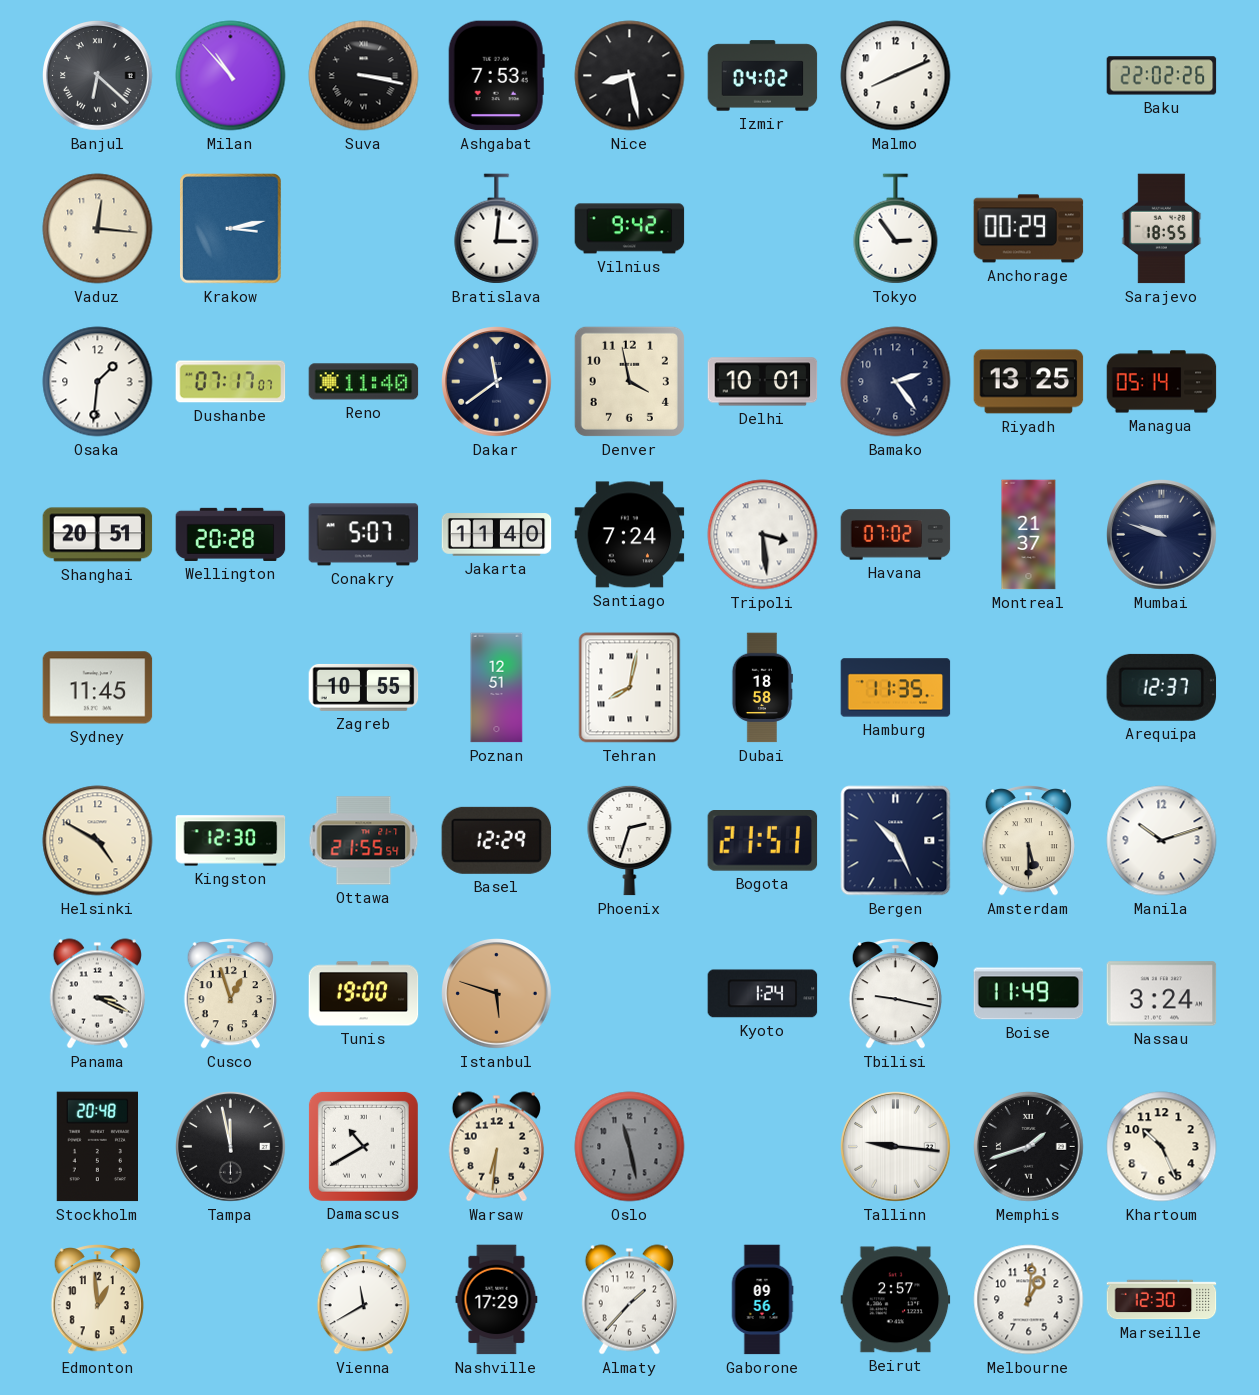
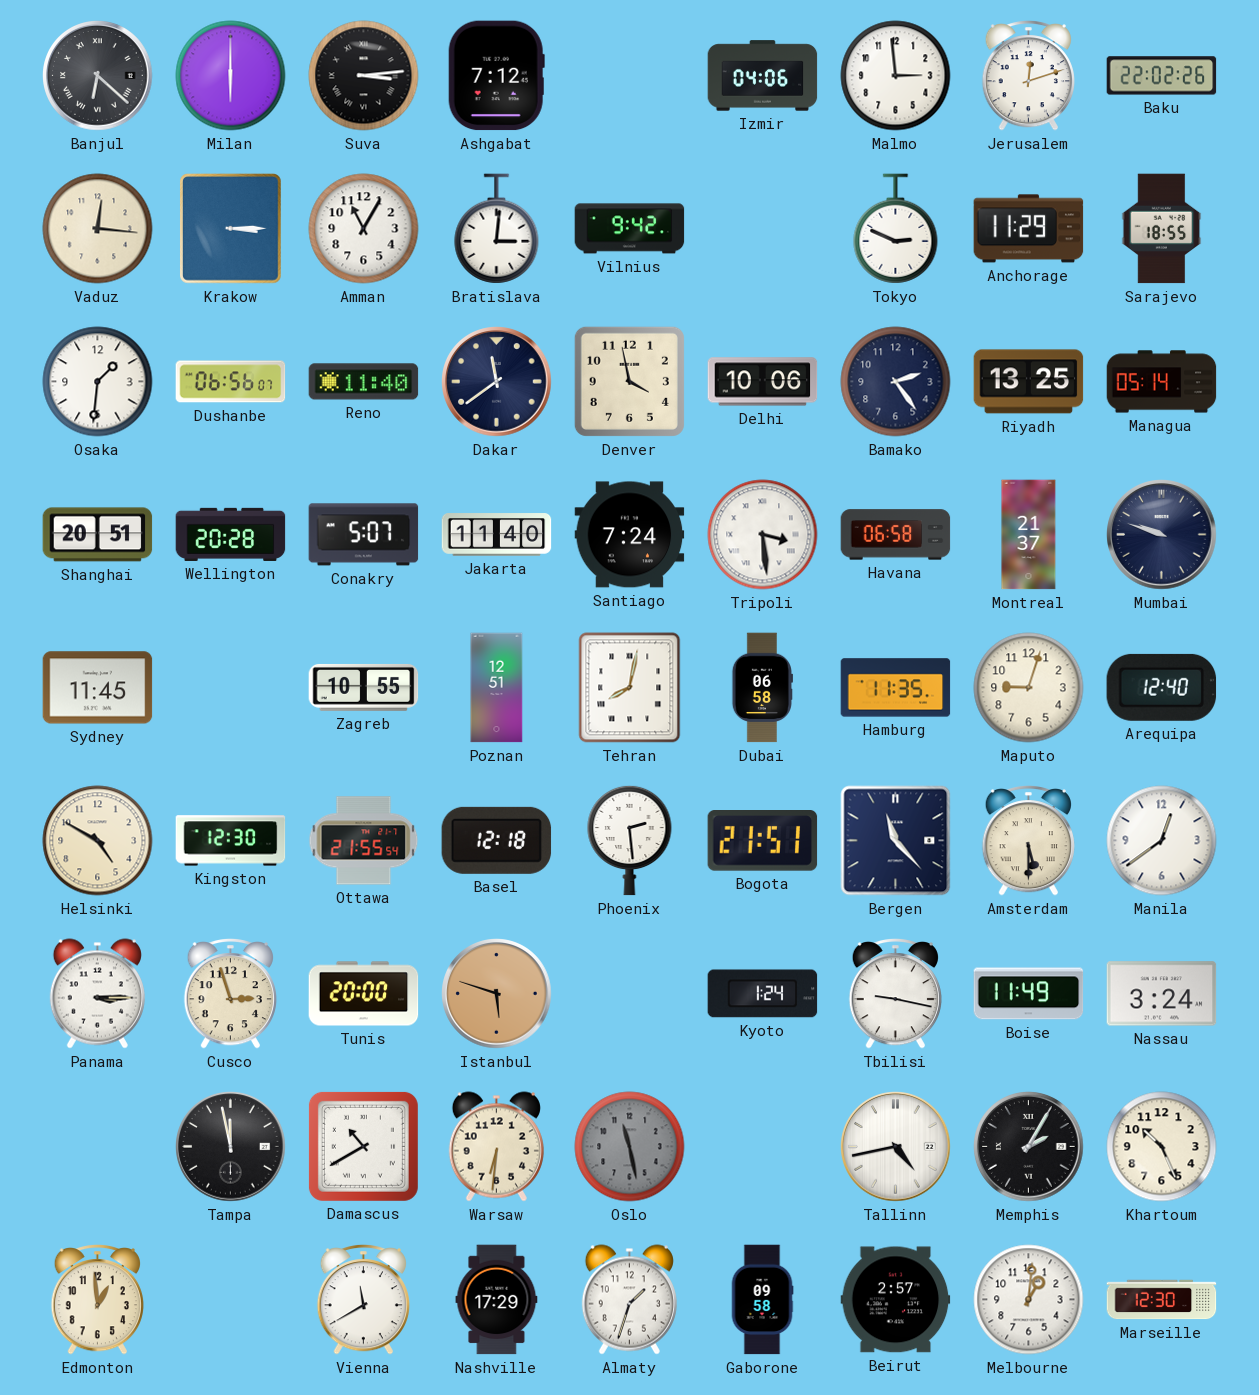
Milan: 10:53 -> 6:00
Suva: 3:17 -> 3:14
Ashgabat: 7:53 -> 7:12
Nice: 8:28 -> none
Izmir: 04:02 -> 04:06
Malmo: 8:11 -> 2:59
Jerusalem: none -> 12:12
Krakow: 3:13 -> 3:15
Amman: none -> 11:05
Tokyo: 2:54 -> 2:49
Anchorage: 00:29 -> 11:29
Dushanbe: 07:17 -> 06:56
Delhi: 10:01 -> 10:06
Havana: 07:02 -> 06:58
Dubai: 18:58 -> 06:58
Maputo: none -> 9:03
Arequipa: 12:37 -> 12:40
Basel: 12:29 -> 12:18
Phoenix: 2:33 -> 2:29
Bergen: 10:26 -> 11:23
Manila: 10:12 -> 12:39
Panama: 3:19 -> 3:15
Cusco: 12:57 -> 2:57
Tunis: 19:00 -> 20:00
Stockholm: 20:48 -> none
Tallinn: 9:16 -> 4:43
Memphis: 1:42 -> 2:05
Almaty: 1:37 -> 1:33
Gaborone: 09:56 -> 09:58
